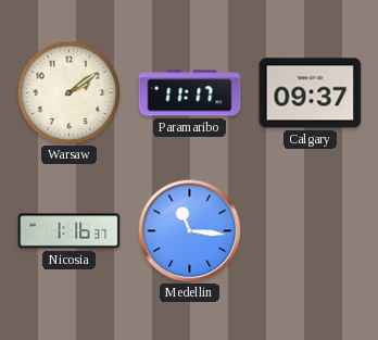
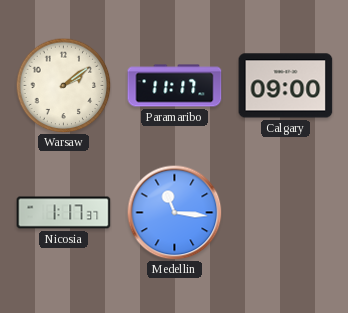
Calgary: 09:37 -> 09:00
Nicosia: 1:16 -> 1:17
